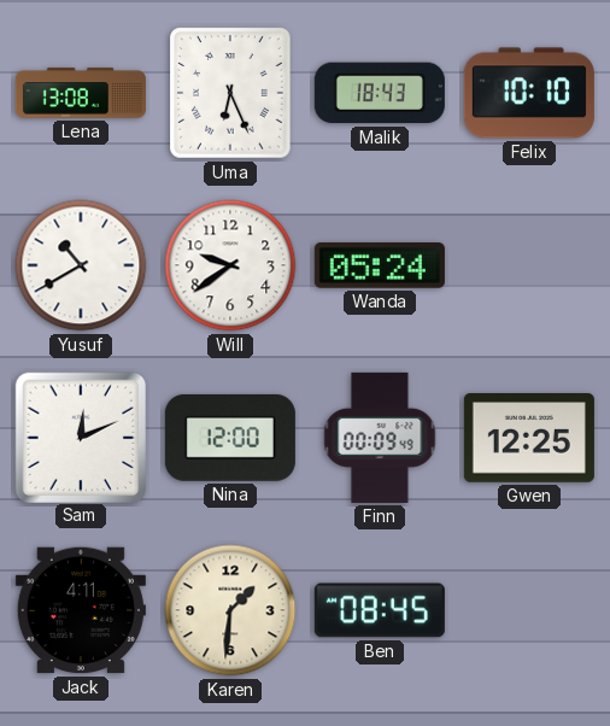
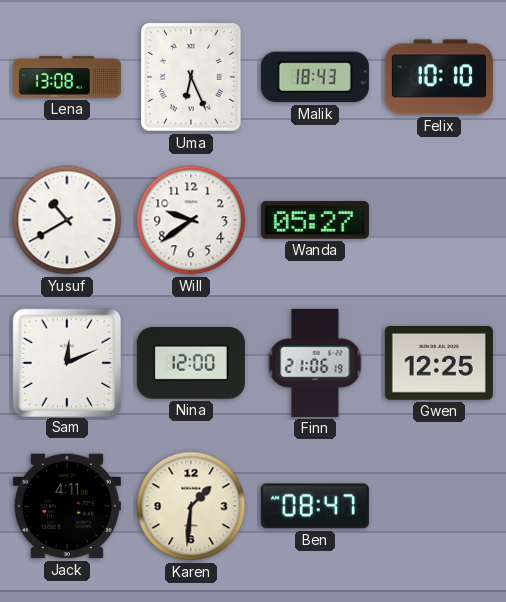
Wanda: 05:24 -> 05:27
Finn: 00:09 -> 21:06
Ben: 08:45 -> 08:47
